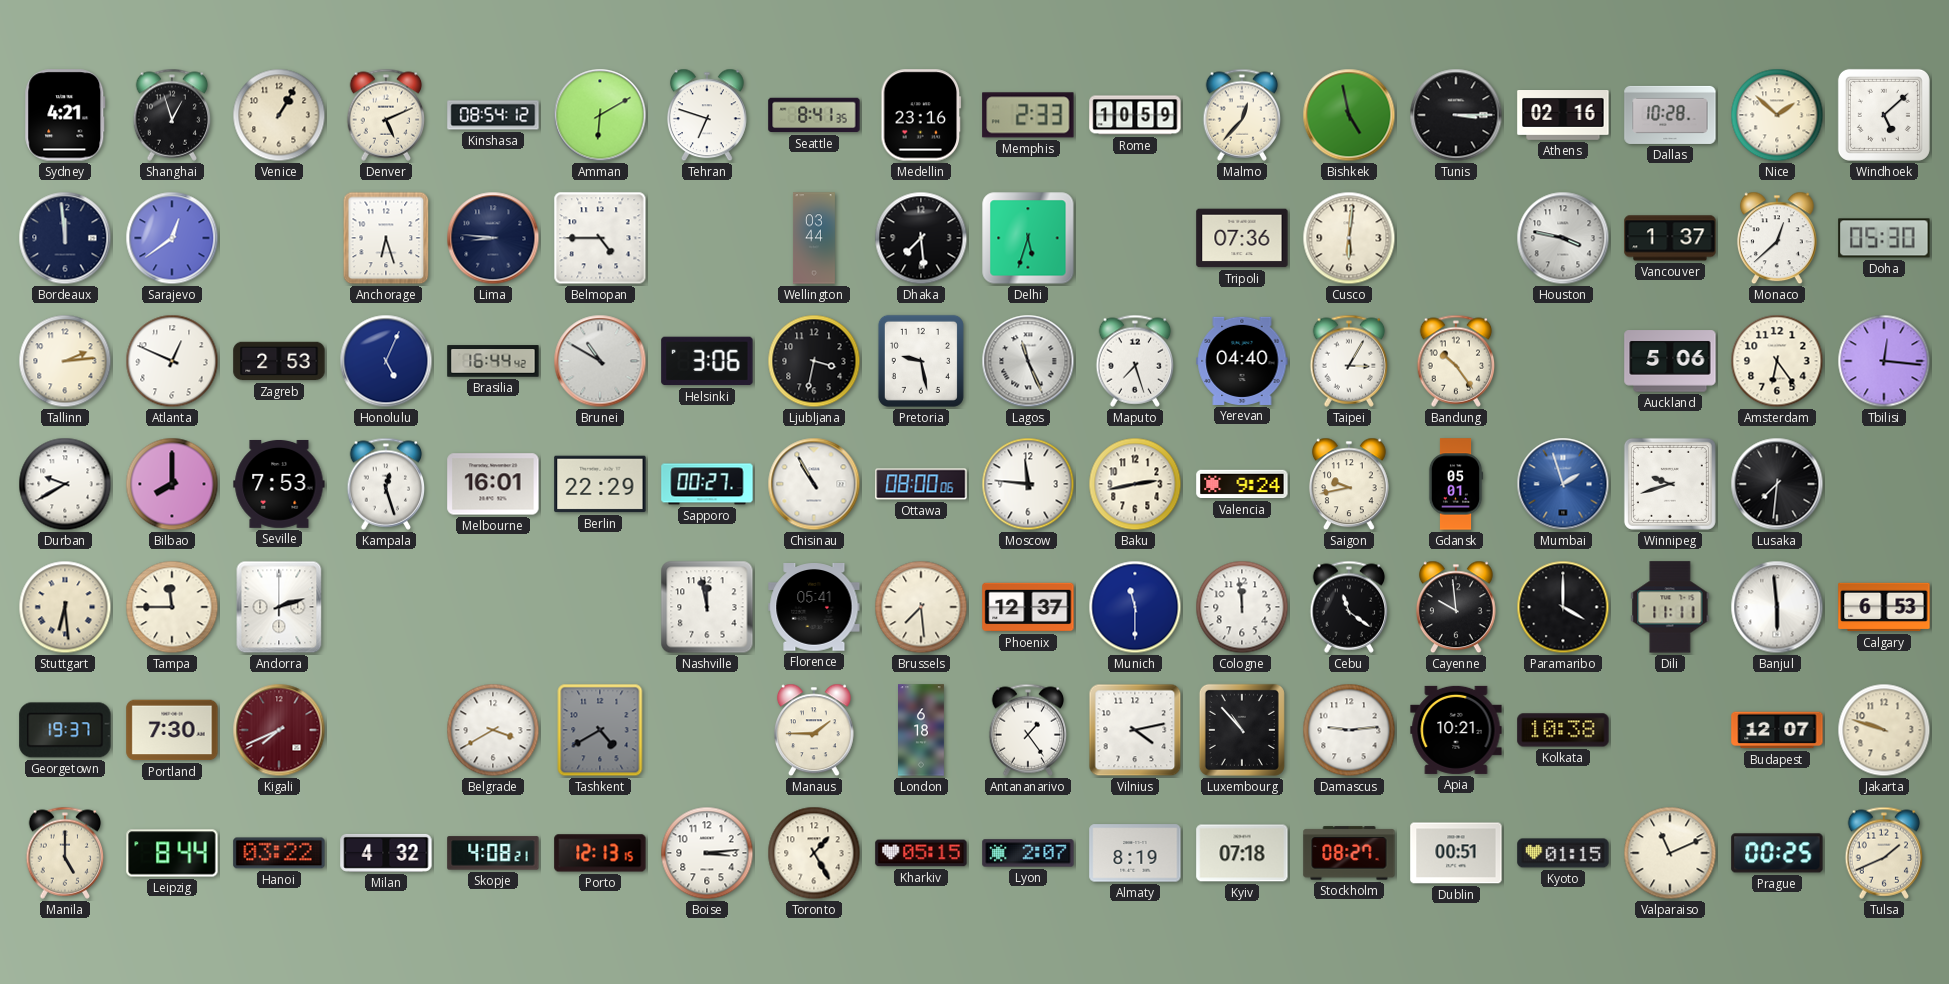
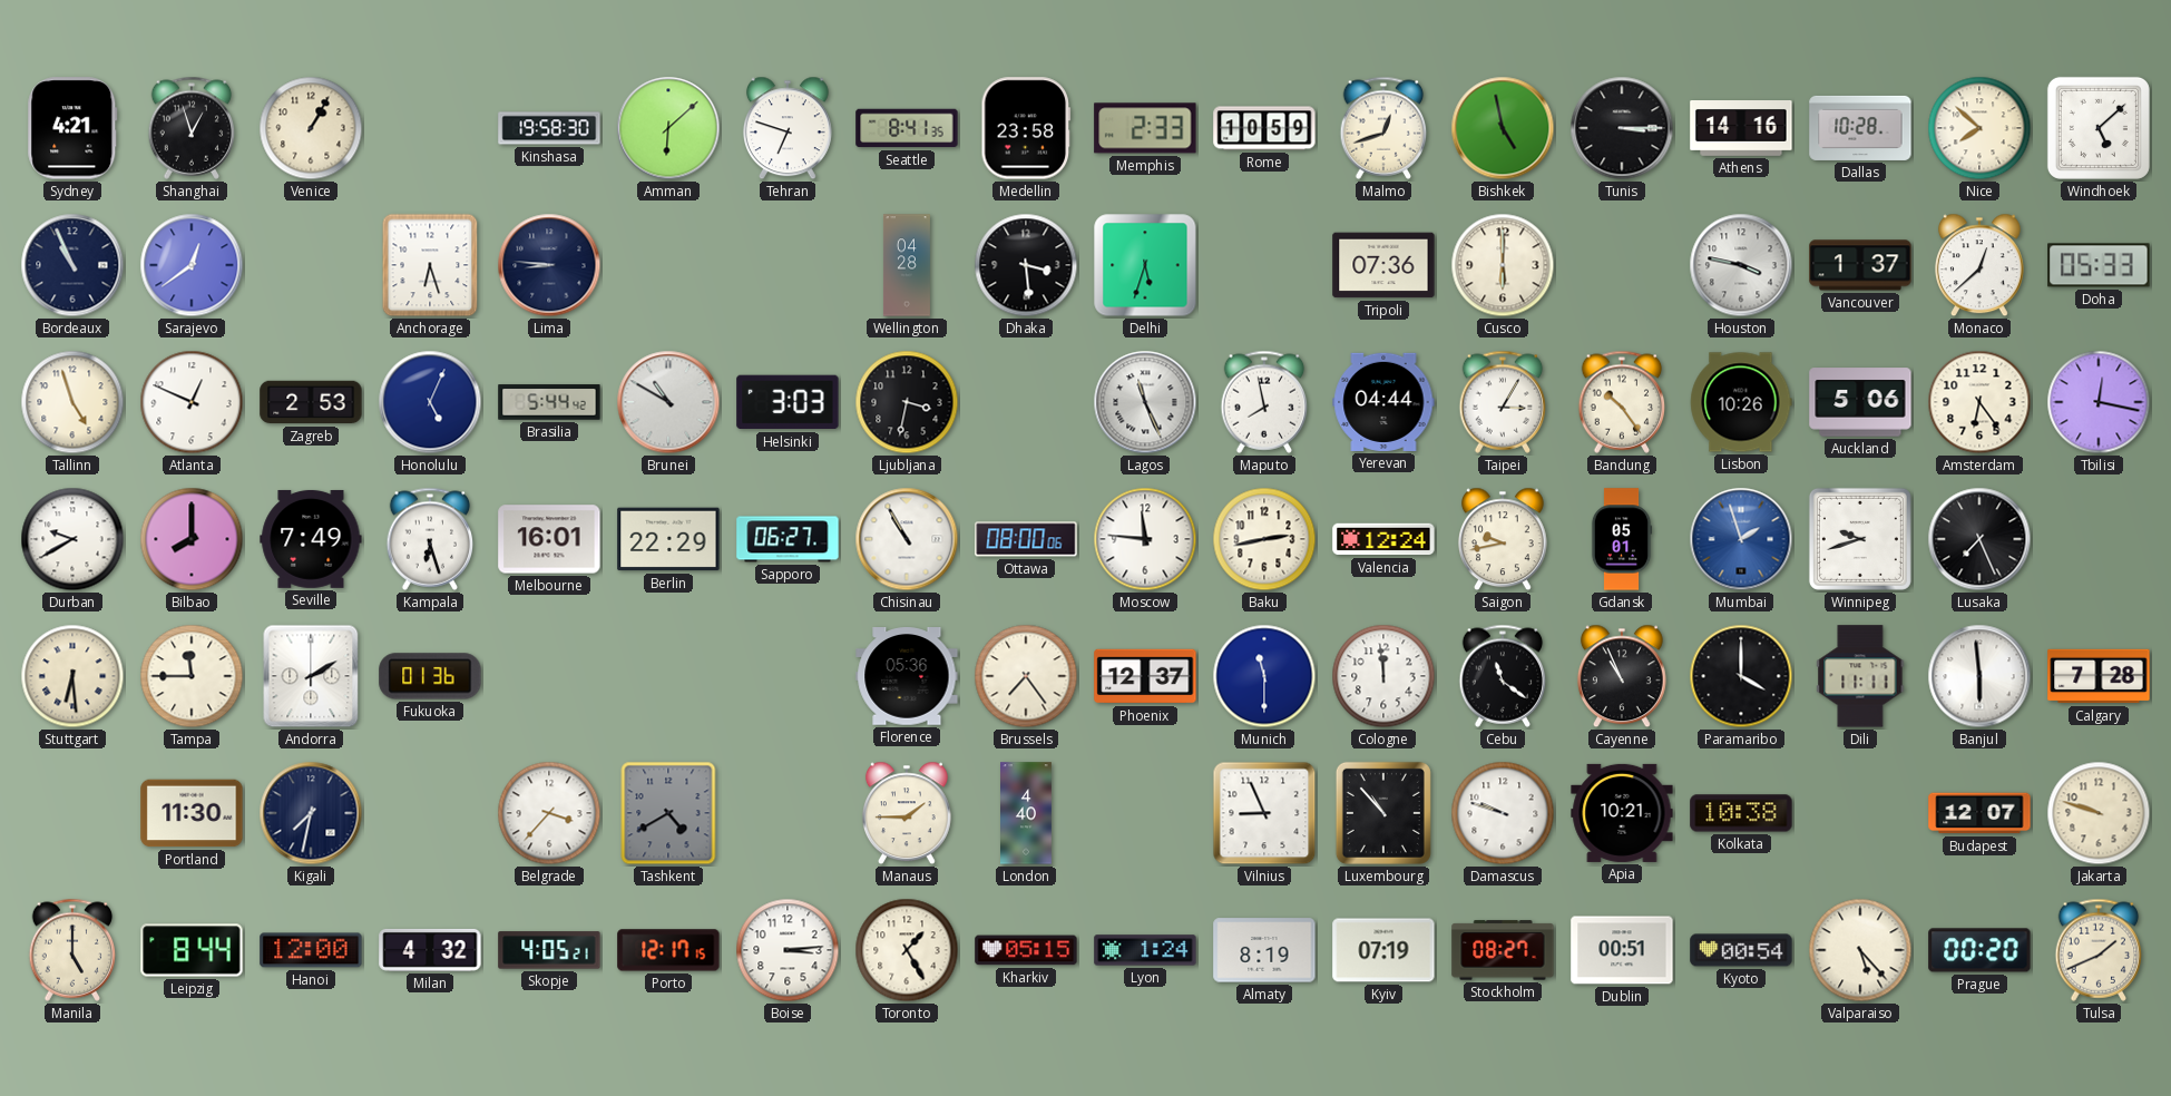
Denver: 5:11 -> none
Kinshasa: 08:54 -> 19:58
Amman: 6:10 -> 6:08
Medellin: 23:16 -> 23:58
Malmo: 12:37 -> 12:42
Athens: 02:16 -> 14:16
Nice: 1:52 -> 7:52
Bordeaux: 11:59 -> 10:56
Belmopan: 4:45 -> none
Wellington: 03:44 -> 04:28
Dhaka: 7:29 -> 3:29
Cusco: 6:01 -> 6:00
Doha: 05:30 -> 05:33
Tallinn: 2:14 -> 4:57
Brasilia: 16:44 -> 5:44
Helsinki: 3:06 -> 3:03
Pretoria: 9:28 -> none
Maputo: 7:27 -> 7:58
Yerevan: 04:40 -> 04:44
Lisbon: none -> 10:26
Tbilisi: 12:16 -> 12:17
Seville: 7:53 -> 7:49
Kampala: 12:27 -> 6:27
Sapporo: 00:27 -> 06:27
Valencia: 9:24 -> 12:24
Lusaka: 7:31 -> 7:26
Andorra: 2:12 -> 2:10
Fukuoka: none -> 01:36
Nashville: 11:58 -> none
Florence: 05:41 -> 05:36
Brussels: 7:29 -> 7:24
Cayenne: 9:59 -> 10:56
Calgary: 6:53 -> 7:28
Georgetown: 19:37 -> none
Portland: 7:30 -> 11:30
Kigali: 7:41 -> 7:32
Kigali dial: burgundy -> navy
Belgrade: 3:40 -> 3:37
London: 6:18 -> 4:40
Antananarivo: 1:24 -> none
Vilnius: 4:13 -> 8:56
Damascus: 9:14 -> 9:48
Hanoi: 03:22 -> 12:00
Skopje: 4:08 -> 4:05
Porto: 12:13 -> 12:17
Lyon: 2:07 -> 1:24
Kyiv: 07:18 -> 07:19
Kyoto: 01:15 -> 00:54
Valparaiso: 11:11 -> 5:23
Prague: 00:25 -> 00:20
